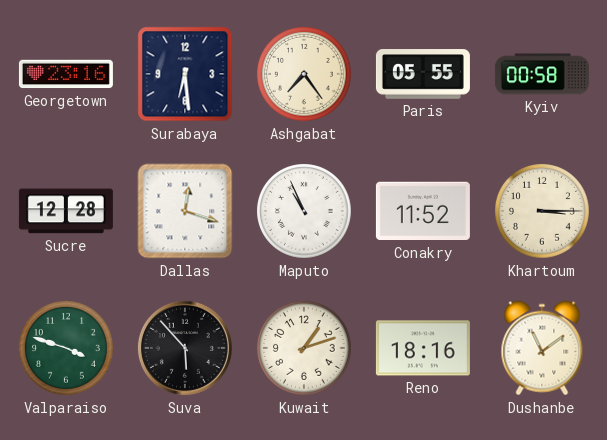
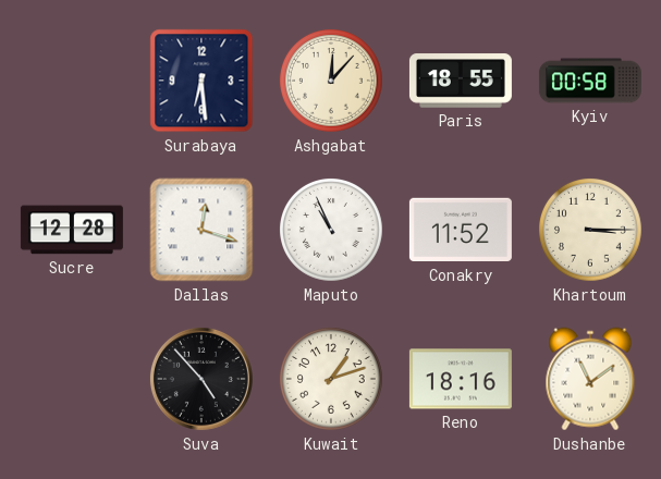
Georgetown: 23:16 -> none
Ashgabat: 7:24 -> 12:07
Paris: 05:55 -> 18:55
Valparaiso: 3:48 -> none
Suva: 5:53 -> 4:53
